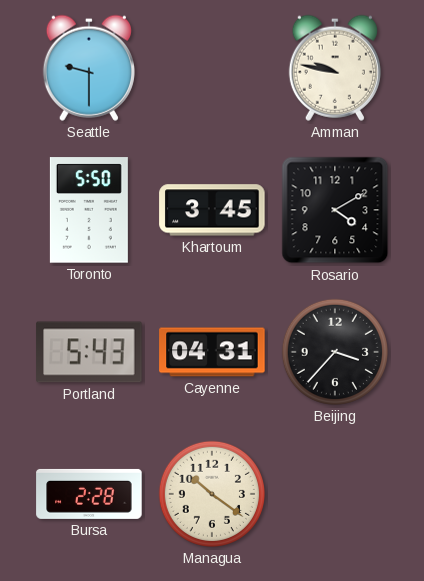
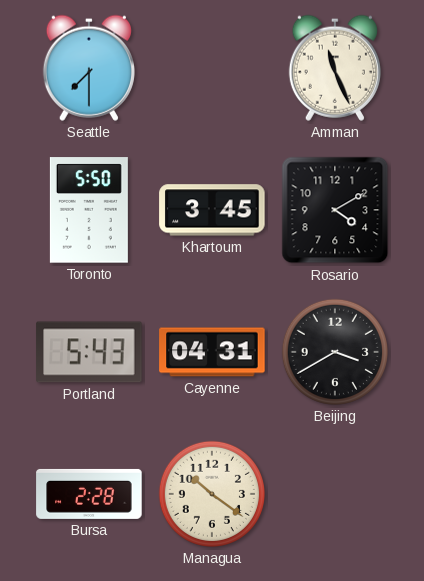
Seattle: 9:30 -> 7:30
Amman: 9:47 -> 11:26
Beijing: 3:37 -> 3:40
